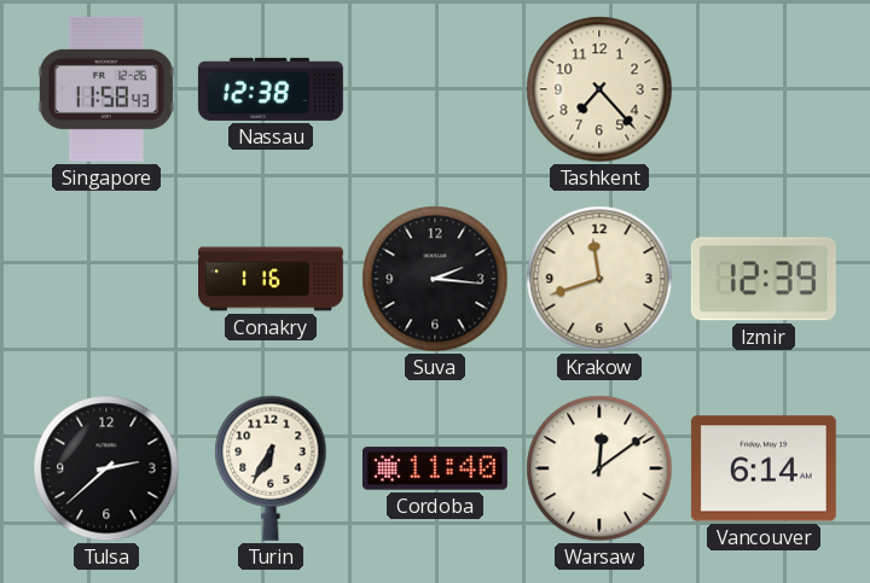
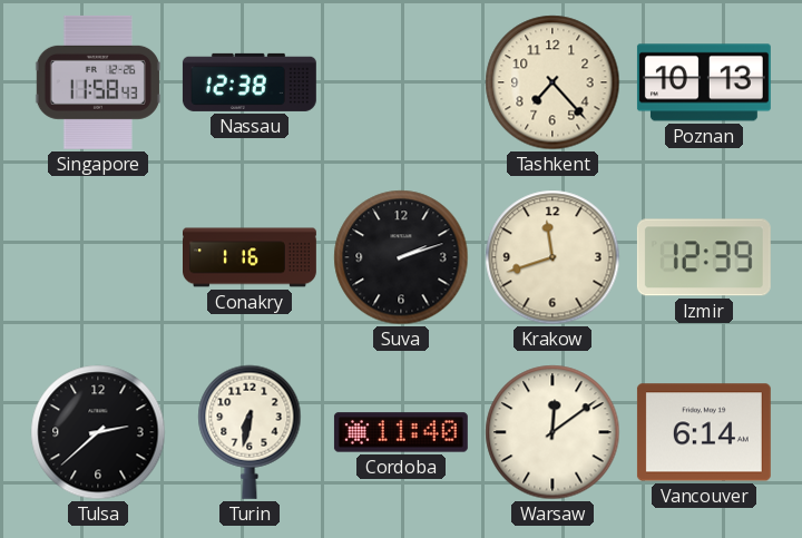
Poznan: none -> 10:13
Suva: 2:16 -> 2:12
Turin: 6:35 -> 6:32
